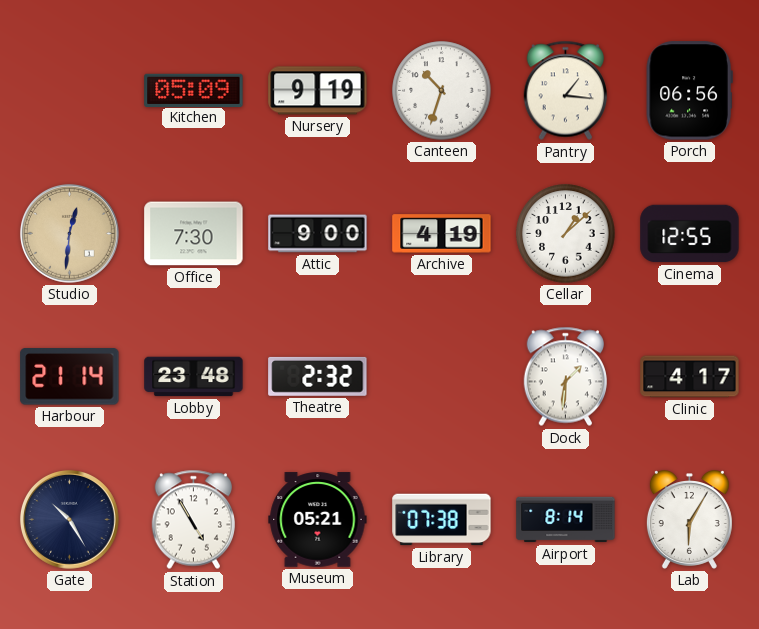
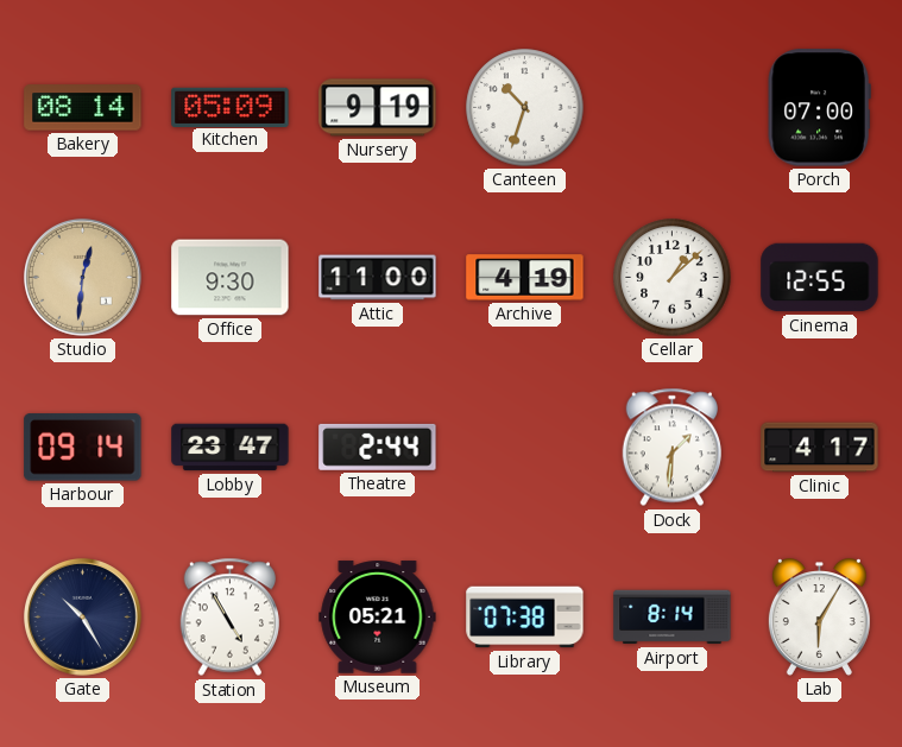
Bakery: none -> 08:14
Pantry: 1:16 -> none
Porch: 06:56 -> 07:00
Office: 7:30 -> 9:30
Attic: 9:00 -> 11:00
Harbour: 21:14 -> 09:14
Lobby: 23:48 -> 23:47
Theatre: 2:32 -> 2:44
